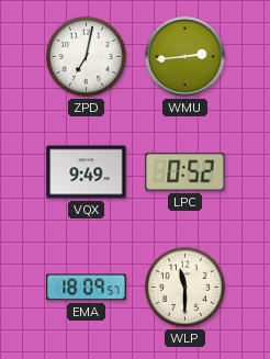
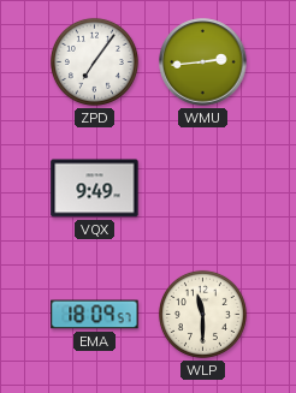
ZPD: 7:02 -> 7:06
LPC: 0:52 -> none
